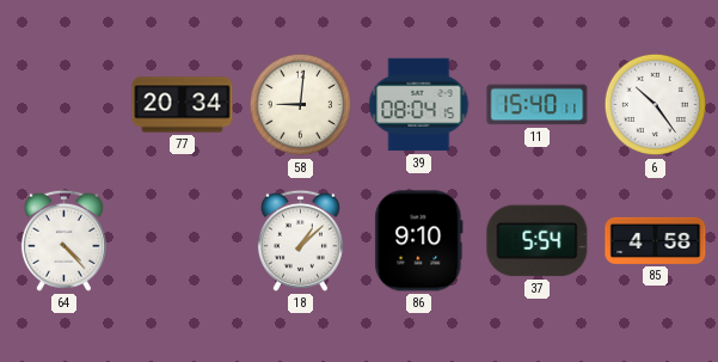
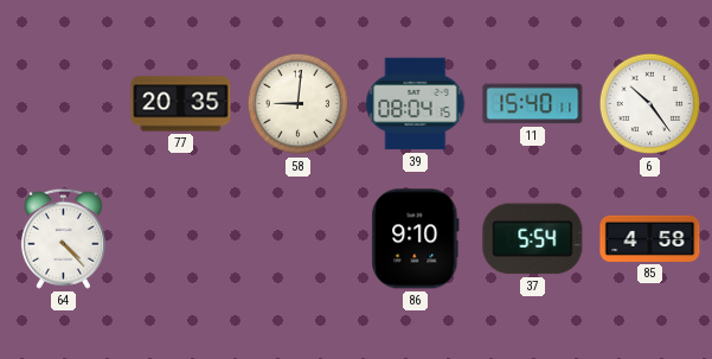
77: 20:34 -> 20:35
18: 1:08 -> none
